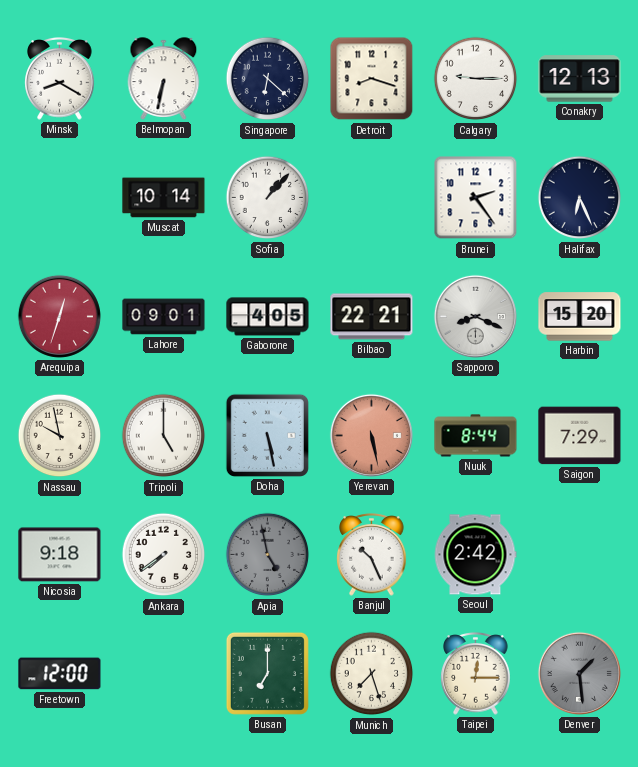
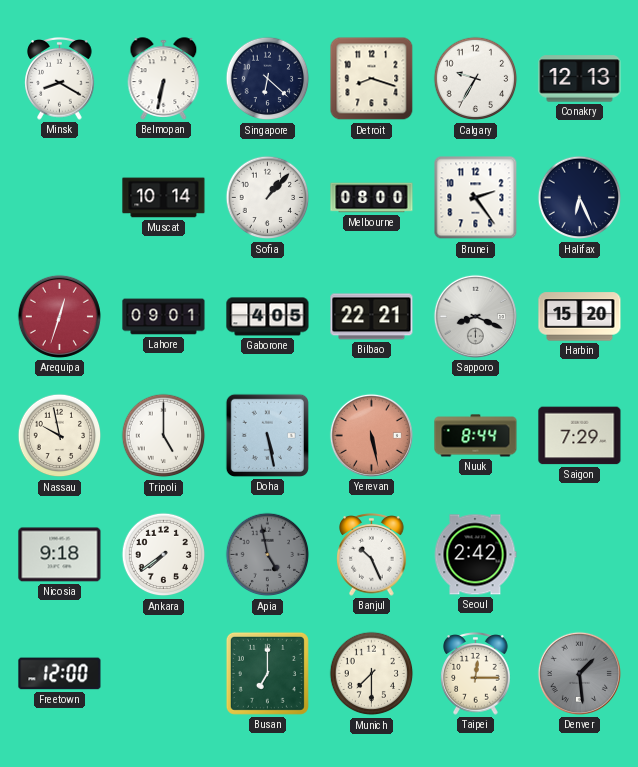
Calgary: 9:15 -> 9:35
Melbourne: none -> 08:00
Munich: 7:27 -> 7:30
